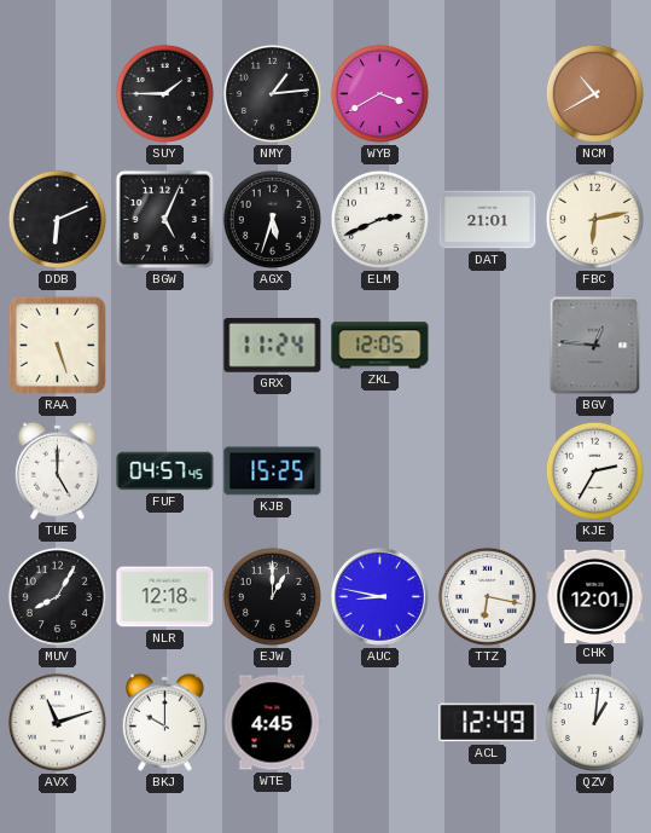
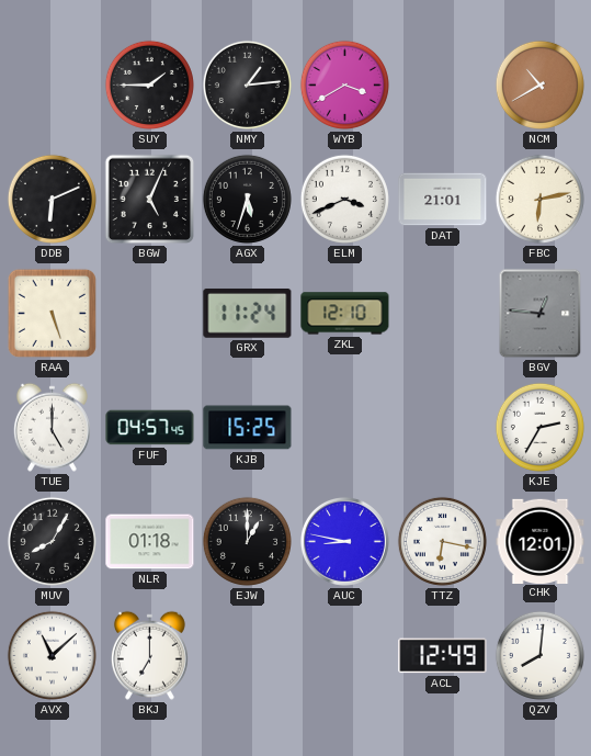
ELM: 2:41 -> 3:41
ZKL: 12:05 -> 12:10
NLR: 12:18 -> 01:18
AVX: 11:12 -> 11:08
BKJ: 10:00 -> 7:00
WTE: 4:45 -> none
QZV: 1:01 -> 8:01
